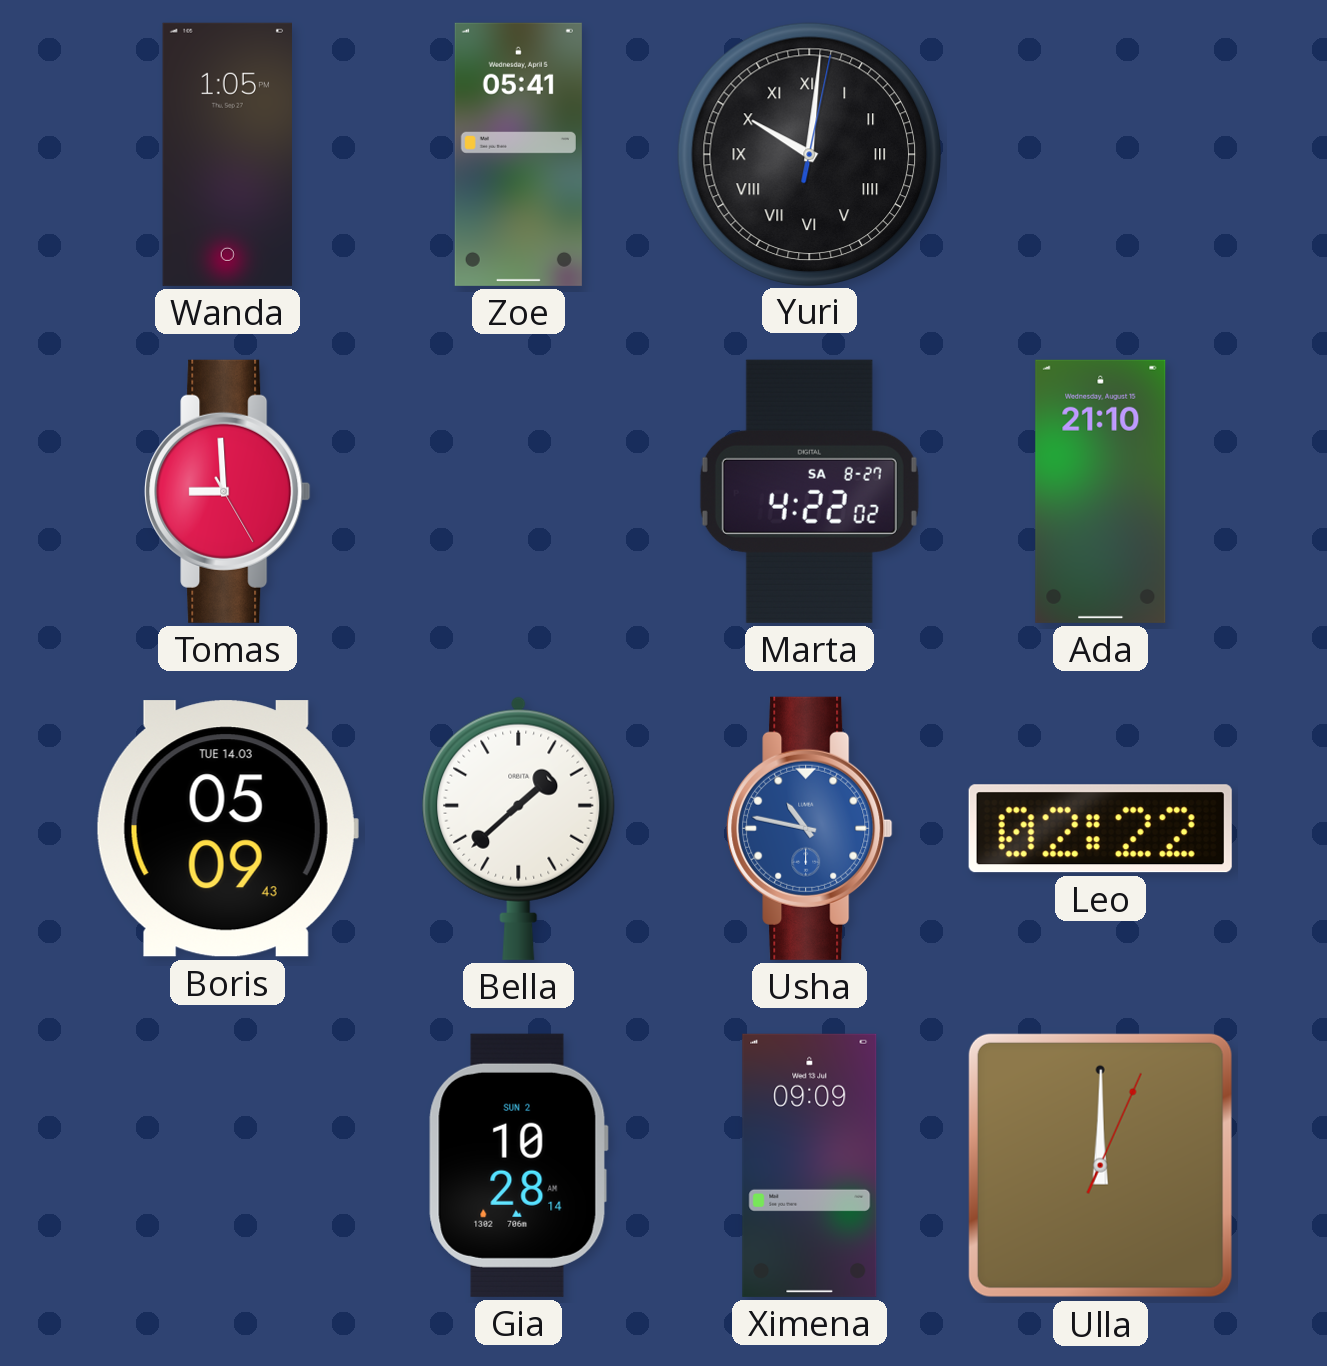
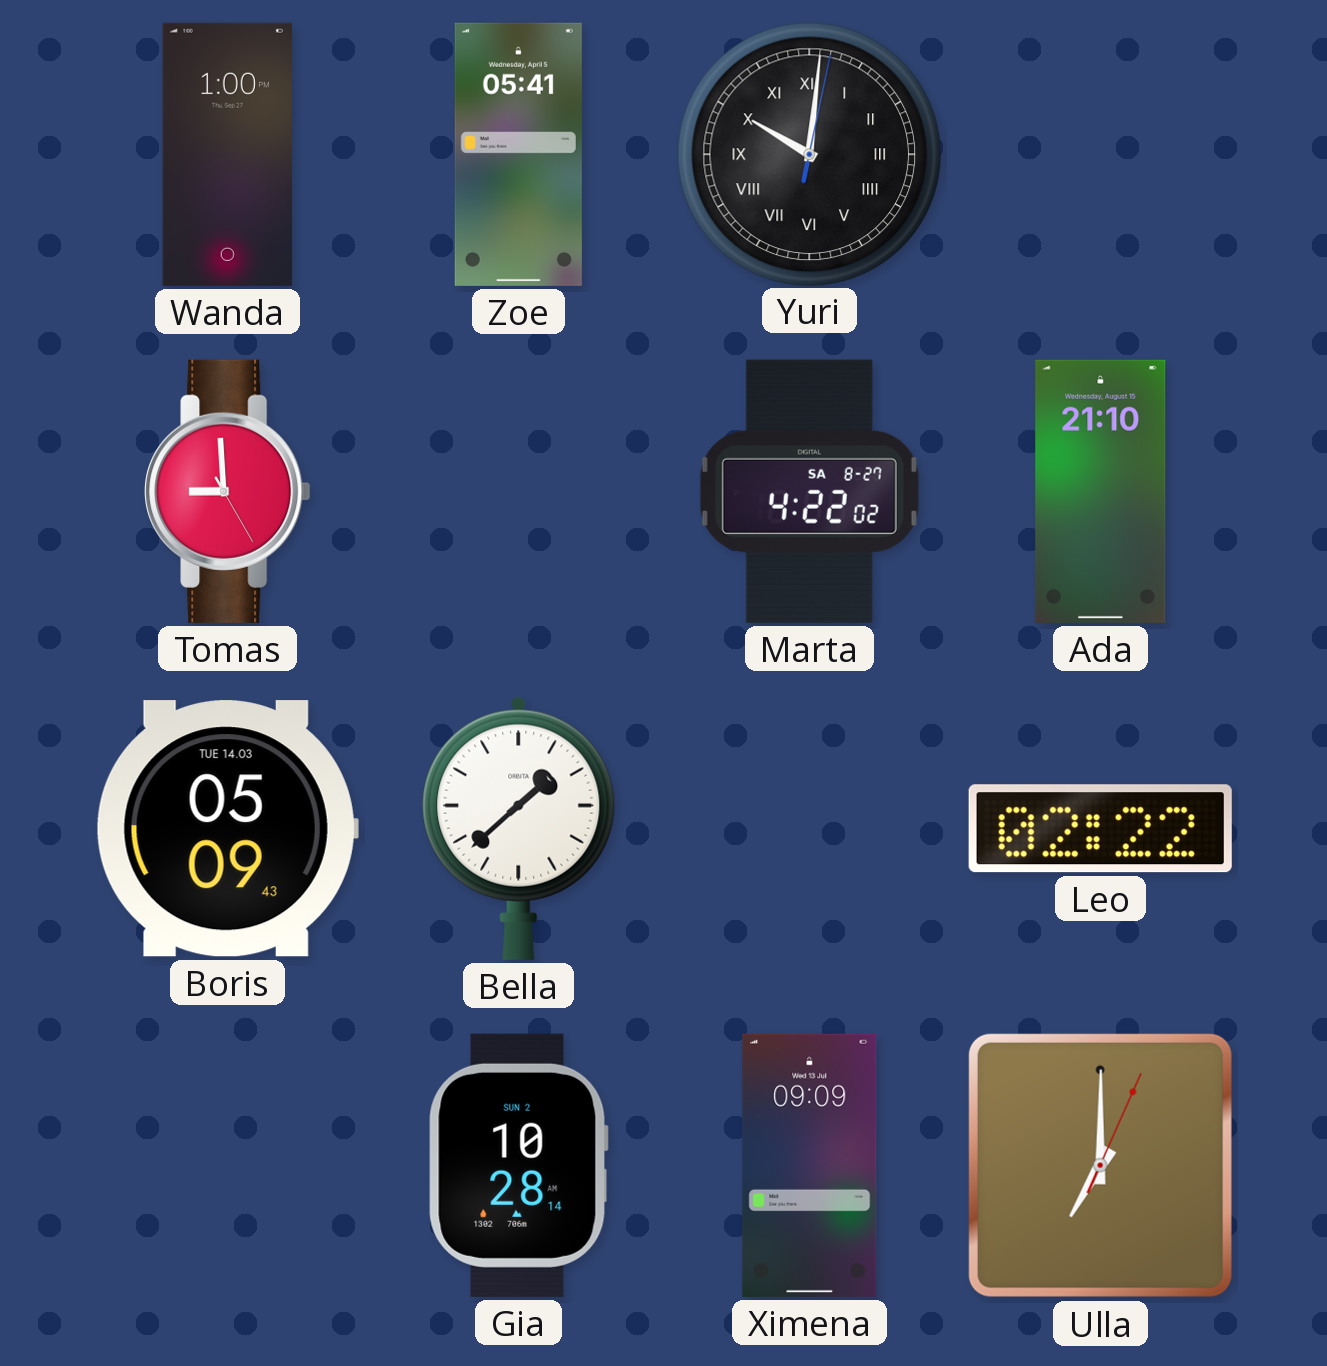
Wanda: 1:05 -> 1:00
Usha: 10:47 -> none
Ulla: 12:00 -> 7:00
